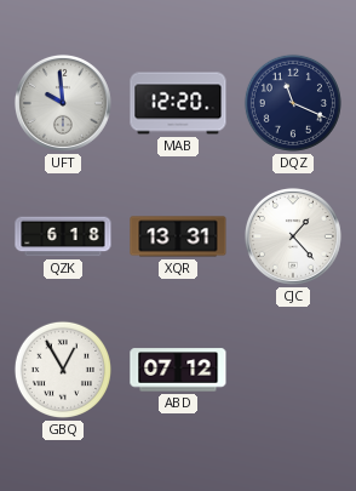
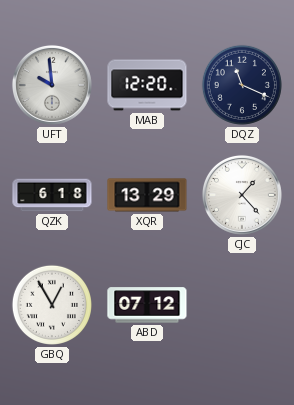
XQR: 13:31 -> 13:29
